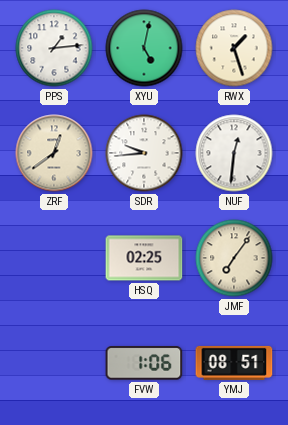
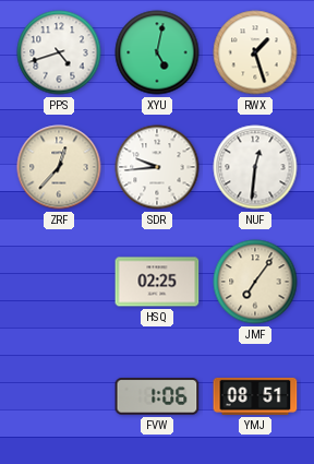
PPS: 1:14 -> 4:42
ZRF: 12:39 -> 12:37
